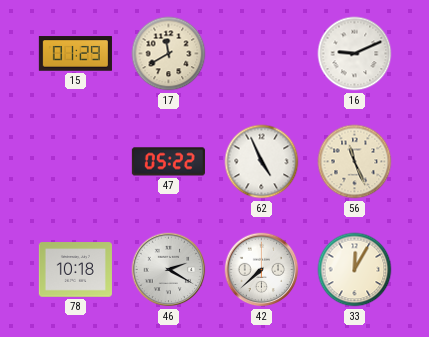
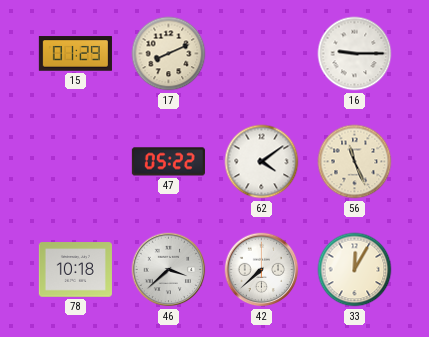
17: 11:40 -> 8:11
16: 9:11 -> 9:15
62: 4:56 -> 4:09
46: 2:20 -> 3:38
